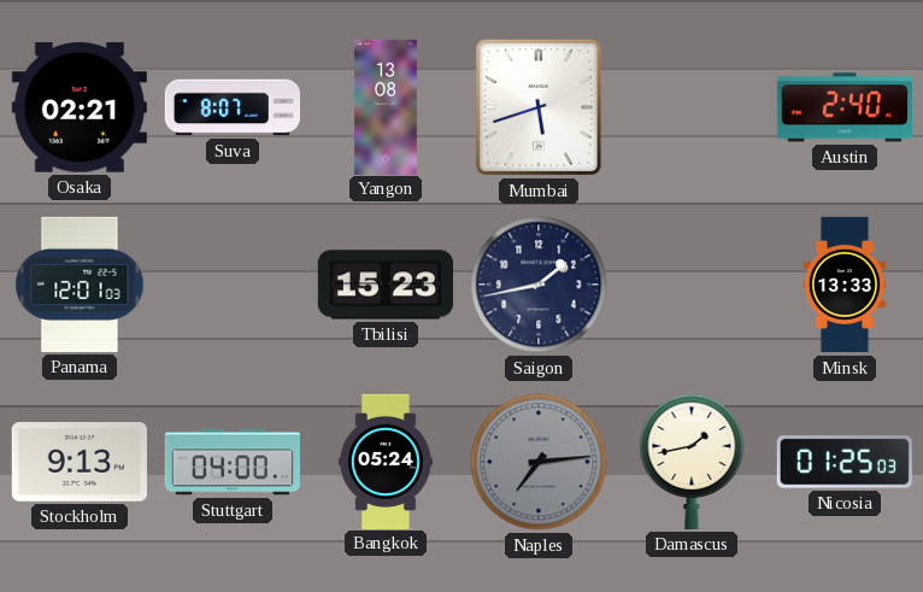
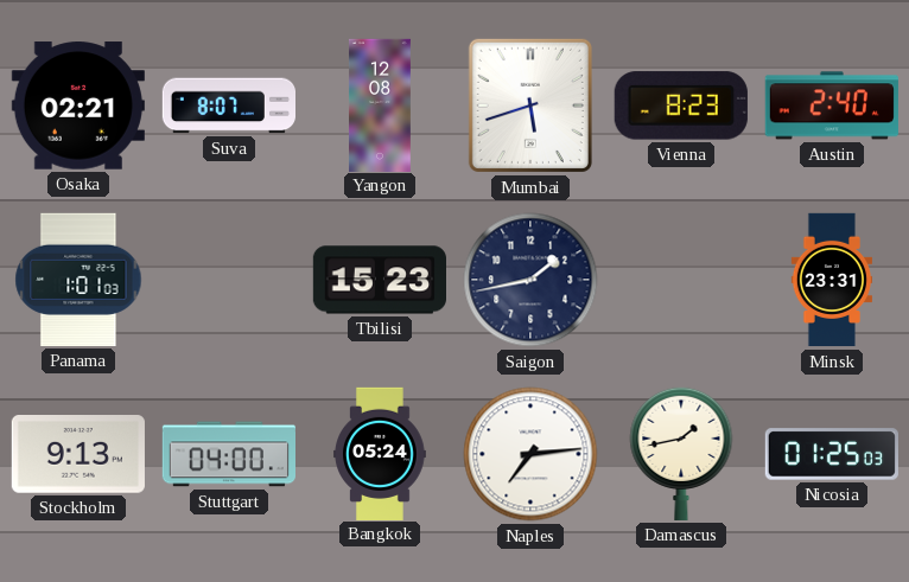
Yangon: 13:08 -> 12:08
Vienna: none -> 8:23
Panama: 12:01 -> 1:01
Minsk: 13:33 -> 23:31
Naples dial: grey -> white
